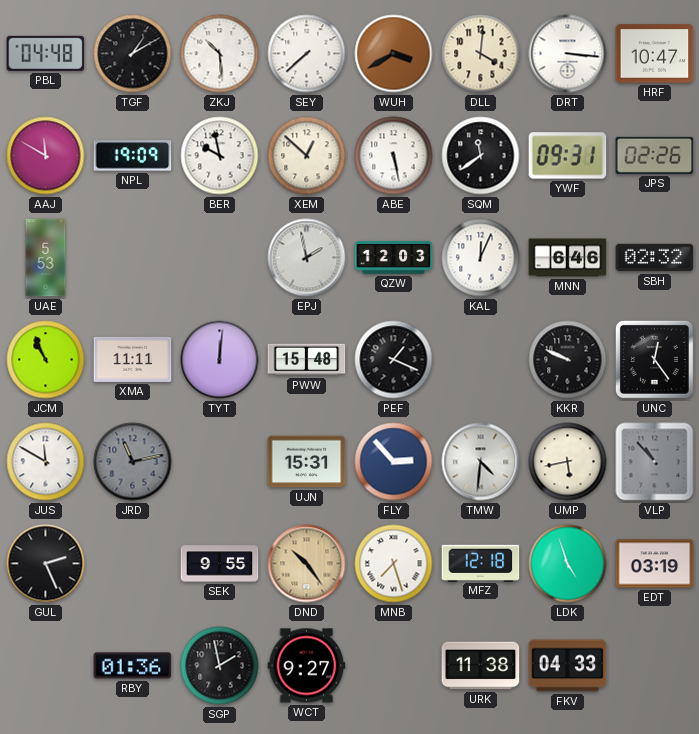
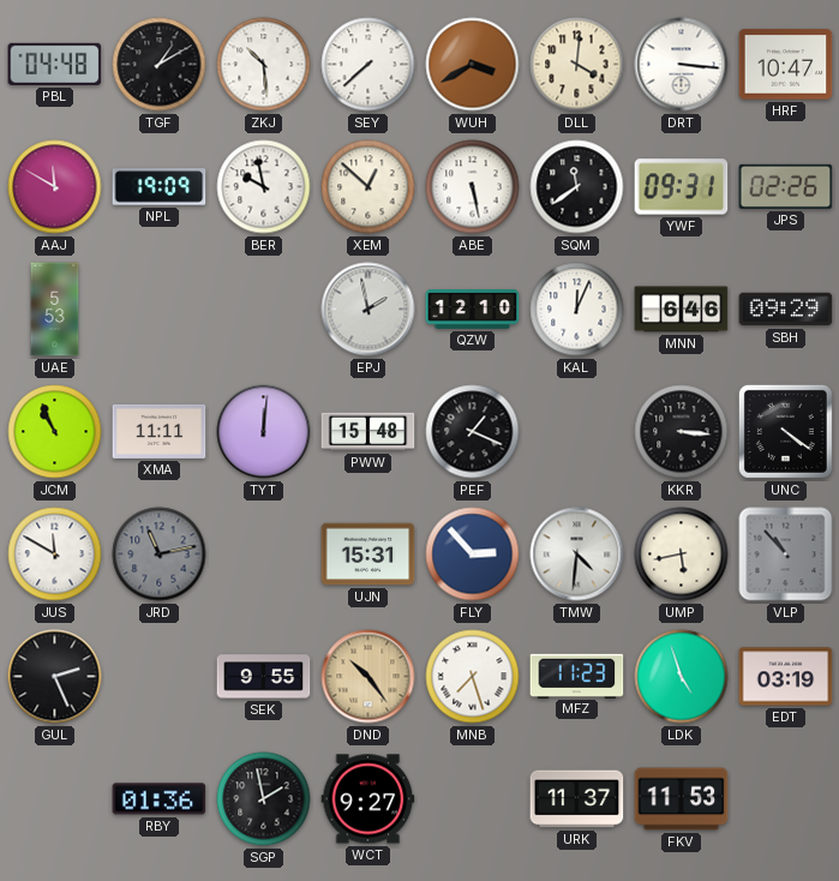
QZW: 12:03 -> 12:10
SBH: 02:32 -> 09:29
KKR: 9:49 -> 3:16
UNC: 12:24 -> 4:21
MFZ: 12:18 -> 11:23
URK: 11:38 -> 11:37
FKV: 04:33 -> 11:53
